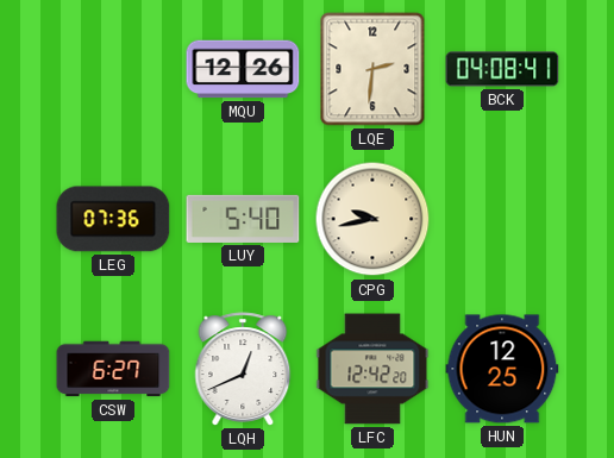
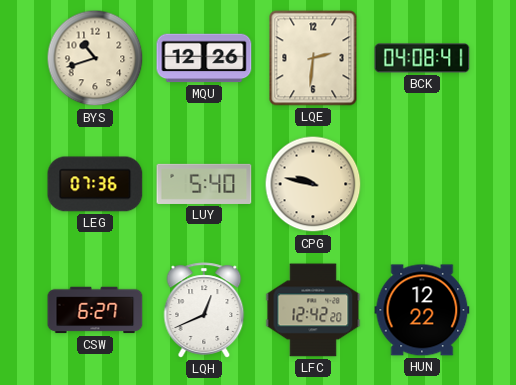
BYS: none -> 10:42
CPG: 9:43 -> 9:47
HUN: 12:25 -> 12:22
